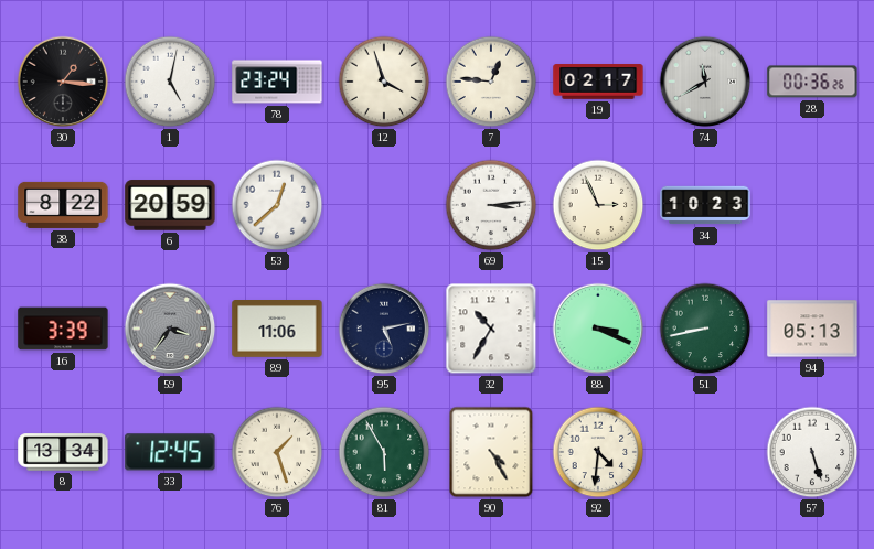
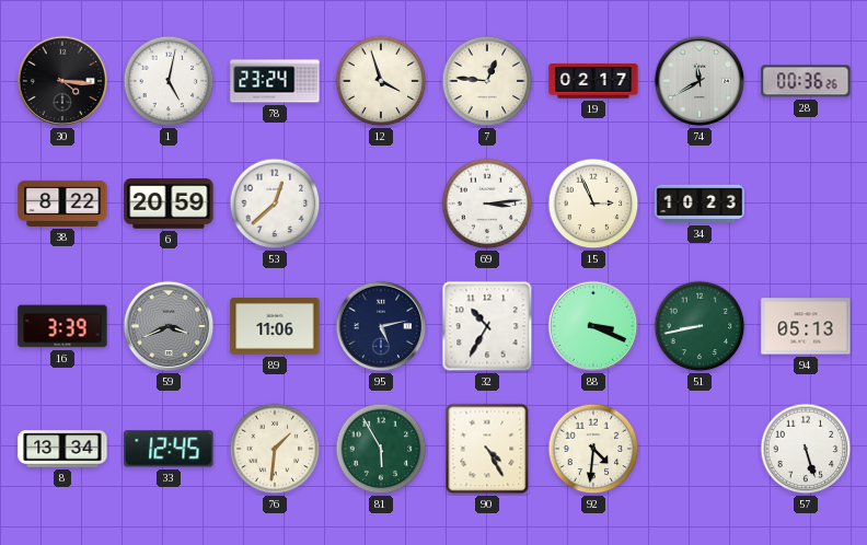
30: 1:16 -> 4:16
59: 3:36 -> 3:41
76: 1:27 -> 1:31
